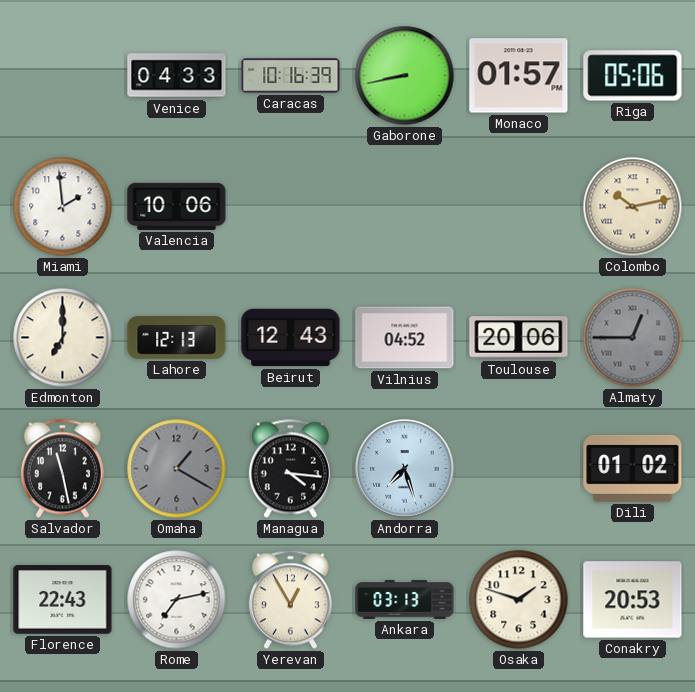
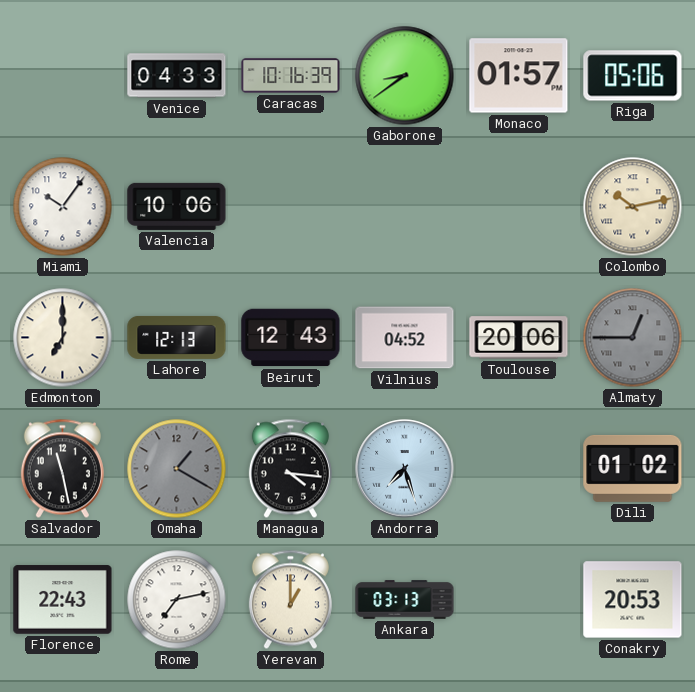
Gaborone: 8:43 -> 8:39
Miami: 1:59 -> 10:06
Yerevan: 12:55 -> 1:00
Osaka: 1:48 -> none
